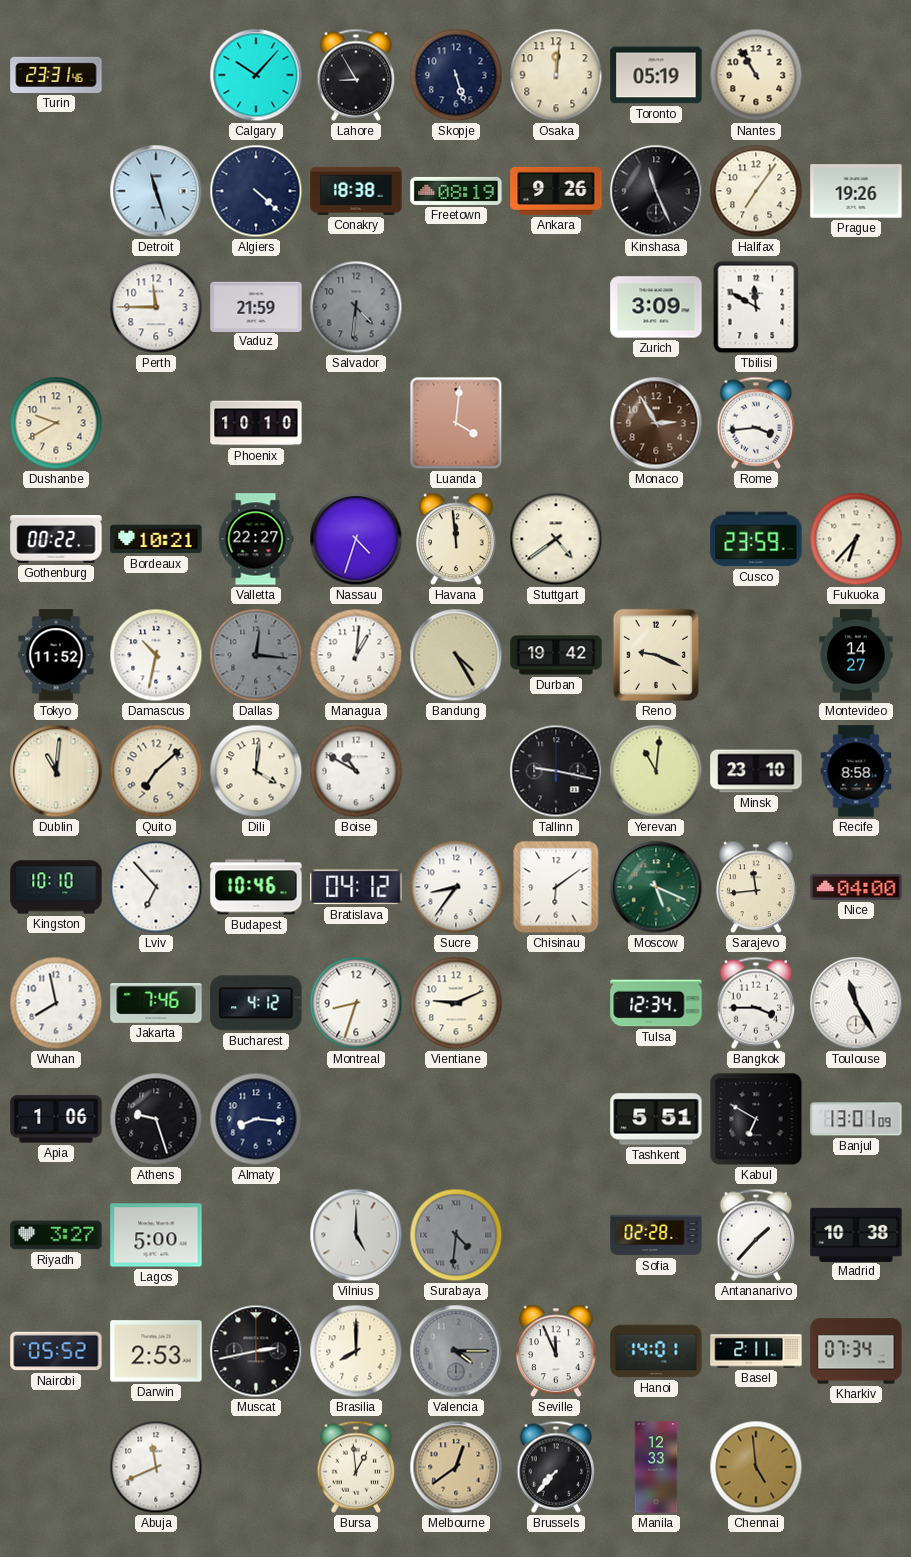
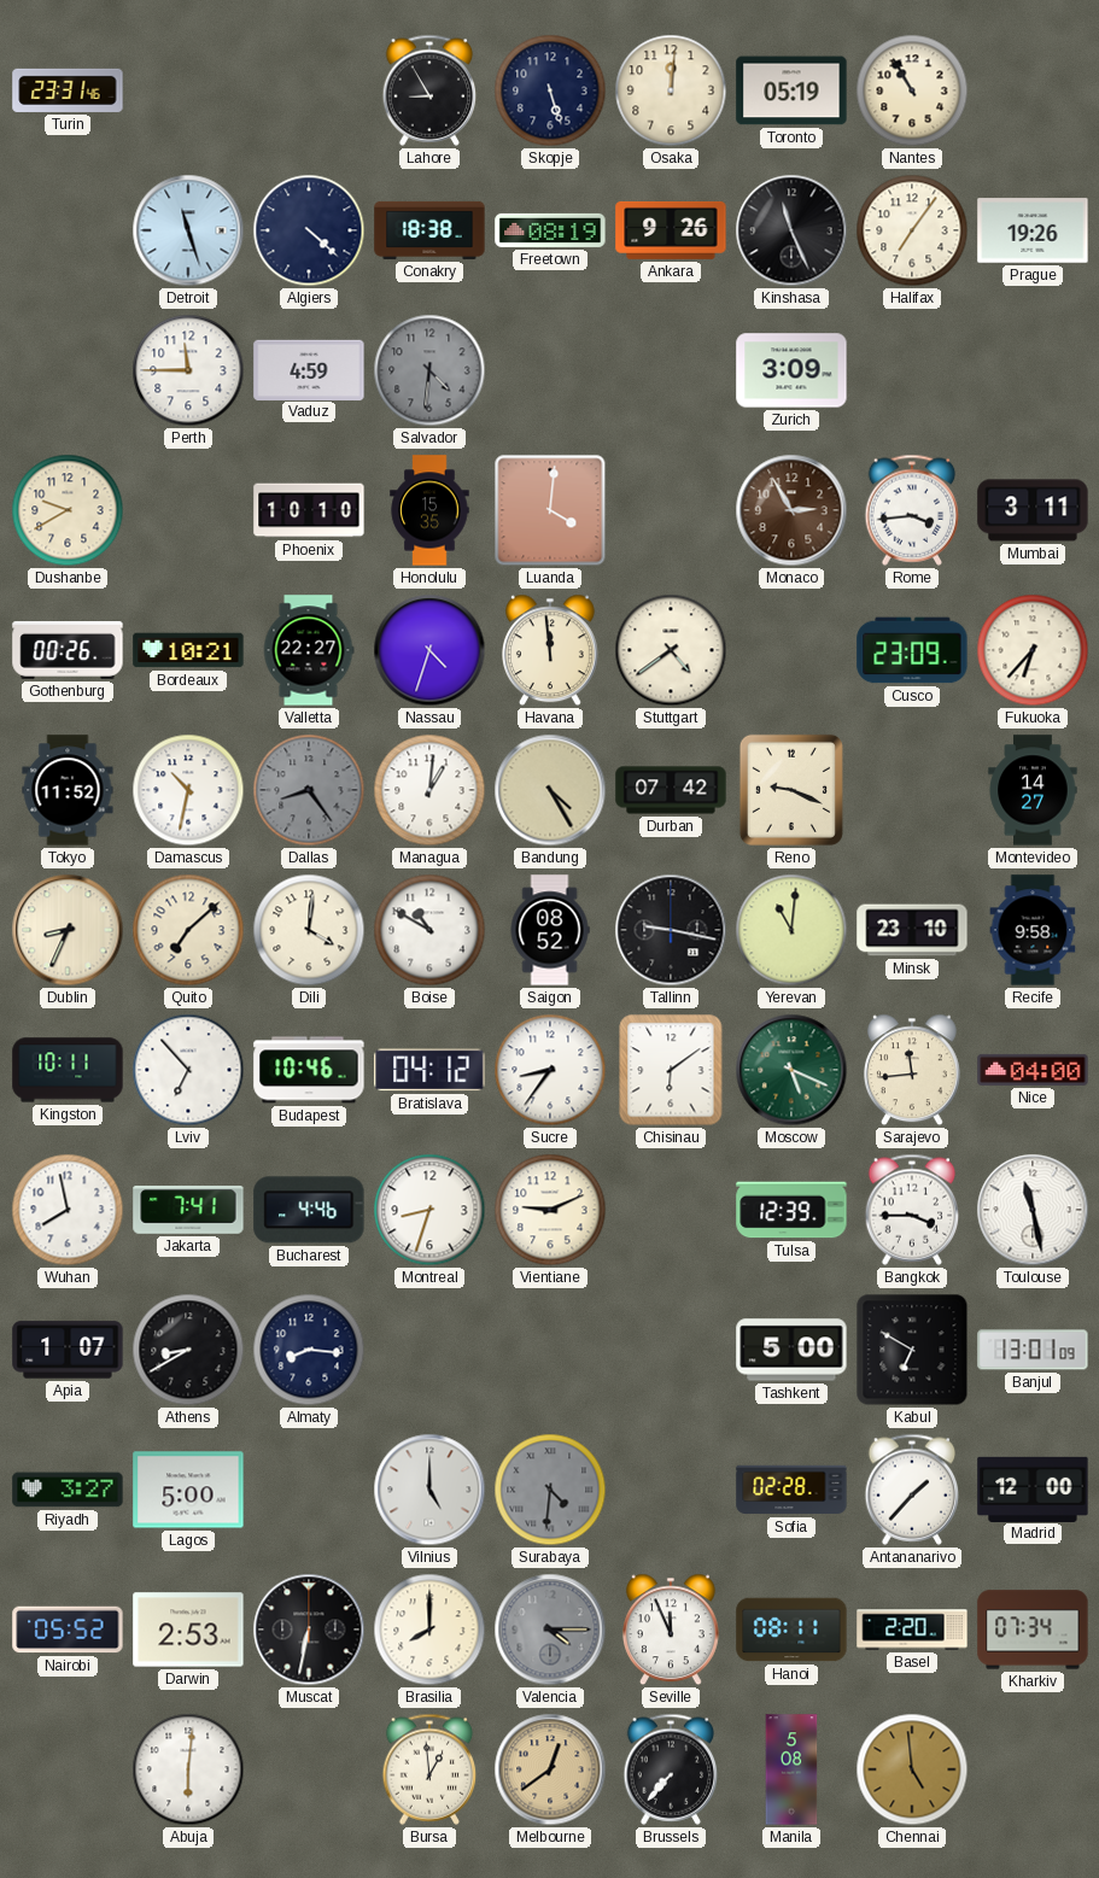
Calgary: 10:07 -> none
Vaduz: 21:59 -> 4:59
Tbilisi: 11:50 -> none
Honolulu: none -> 15:35
Mumbai: none -> 3:11
Gothenburg: 00:22 -> 00:26
Cusco: 23:59 -> 23:09
Dallas: 12:16 -> 8:24
Durban: 19:42 -> 07:42
Dublin: 11:01 -> 8:34
Saigon: none -> 08:52
Recife: 8:58 -> 9:58
Kingston: 10:10 -> 10:11
Jakarta: 7:46 -> 7:41
Bucharest: 4:12 -> 4:46
Tulsa: 12:34 -> 12:39
Toulouse: 11:25 -> 11:28
Apia: 1:06 -> 1:07
Athens: 9:27 -> 8:40
Tashkent: 5:51 -> 5:00
Madrid: 10:38 -> 12:00
Muscat: 2:43 -> 6:32
Hanoi: 14:01 -> 08:11
Basel: 2:11 -> 2:20
Abuja: 11:41 -> 6:01
Manila: 12:33 -> 5:08
